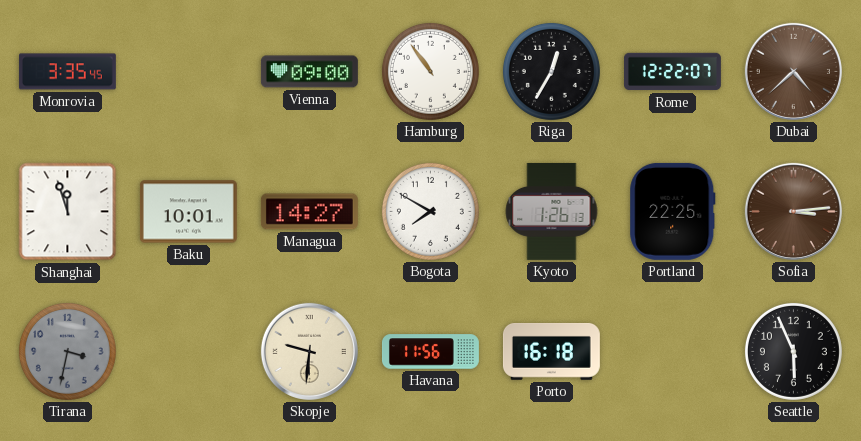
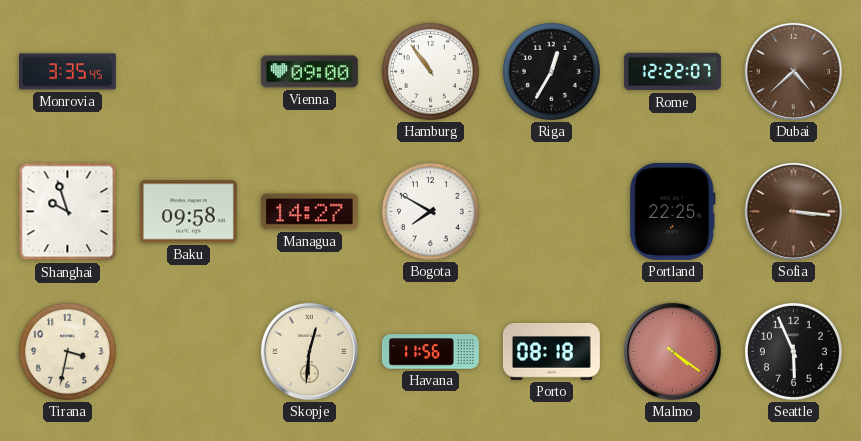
Shanghai: 11:57 -> 9:57
Baku: 10:01 -> 09:58
Kyoto: 1:26 -> none
Sofia: 3:14 -> 3:16
Tirana dial: grey -> cream
Skopje: 9:31 -> 12:31
Porto: 16:18 -> 08:18
Malmo: none -> 4:21
